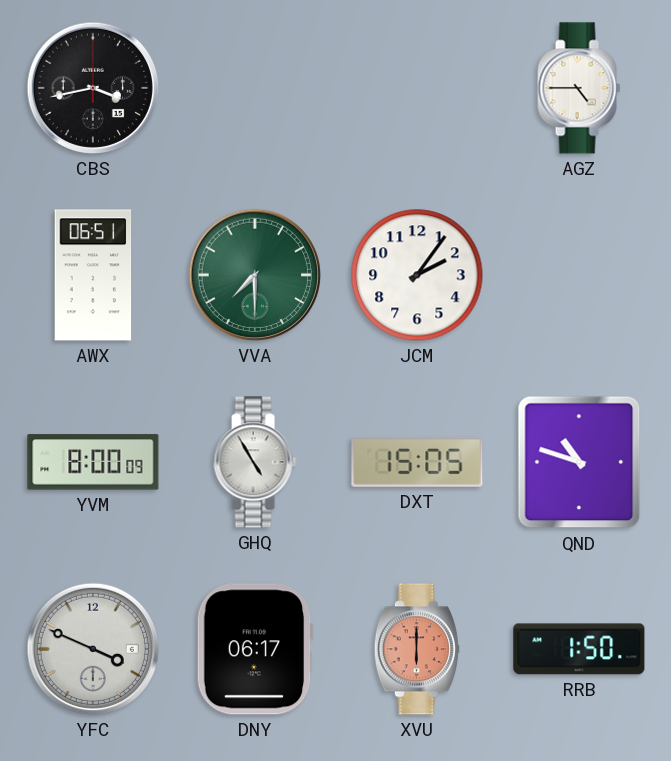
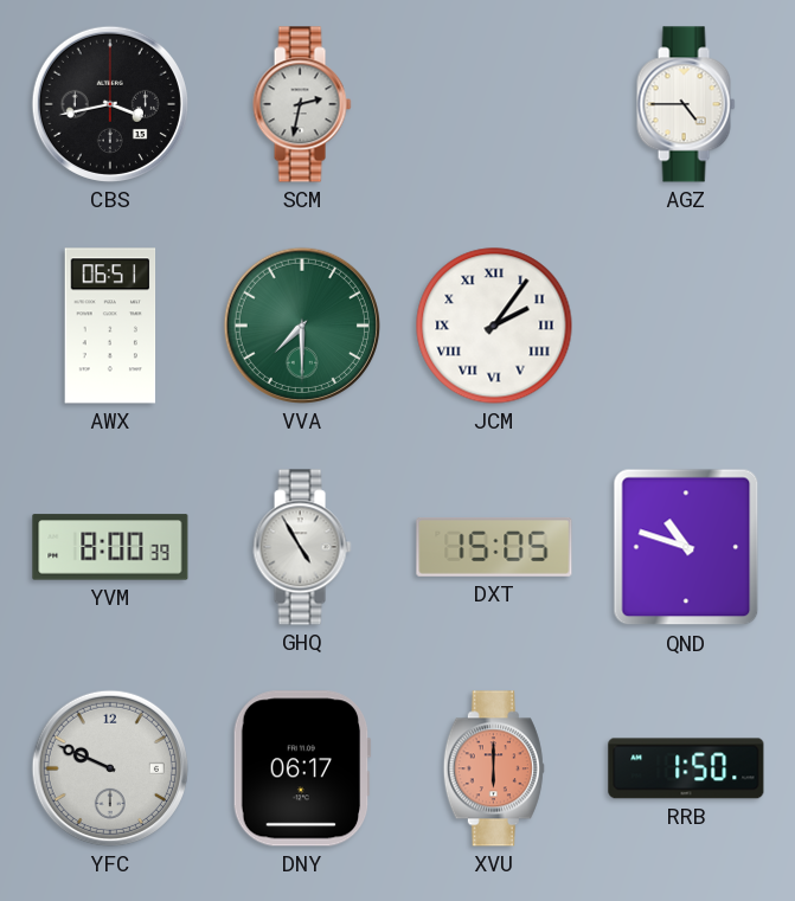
SCM: none -> 2:32
JCM numerals: Arabic -> Roman
YVM: 8:00:09 -> 8:00:39
YFC: 3:49 -> 9:49
